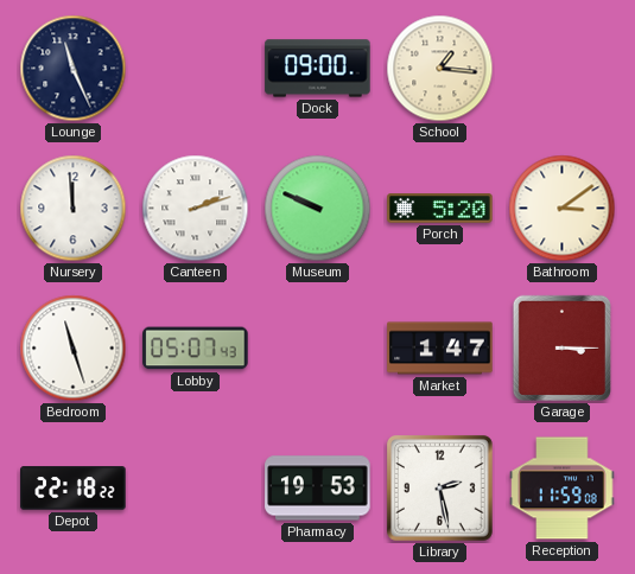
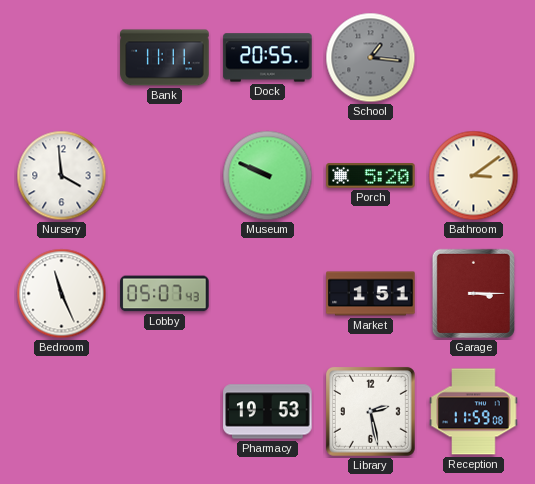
Lounge: 11:26 -> none
Bank: none -> 11:11
Dock: 09:00 -> 20:55
School dial: cream -> grey
Nursery: 11:59 -> 3:59
Canteen: 2:12 -> none
Bedroom: 11:27 -> 11:26
Market: 1:47 -> 1:51
Depot: 22:18 -> none
